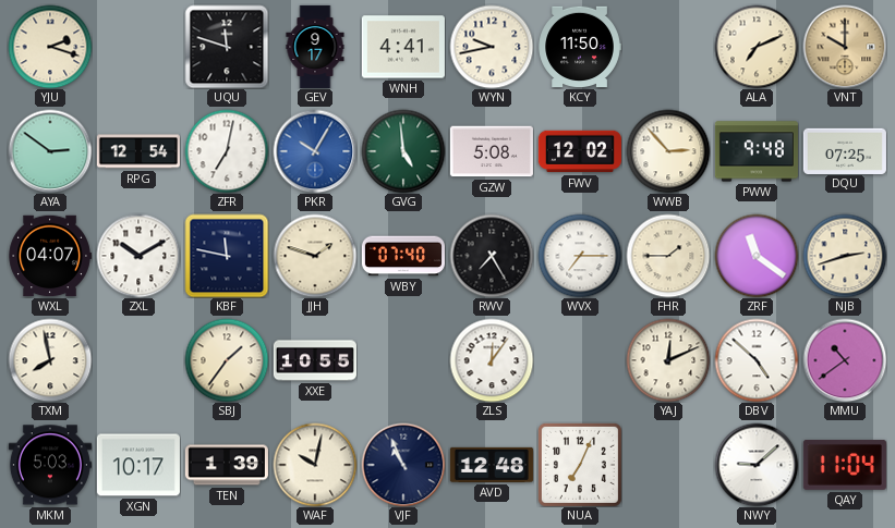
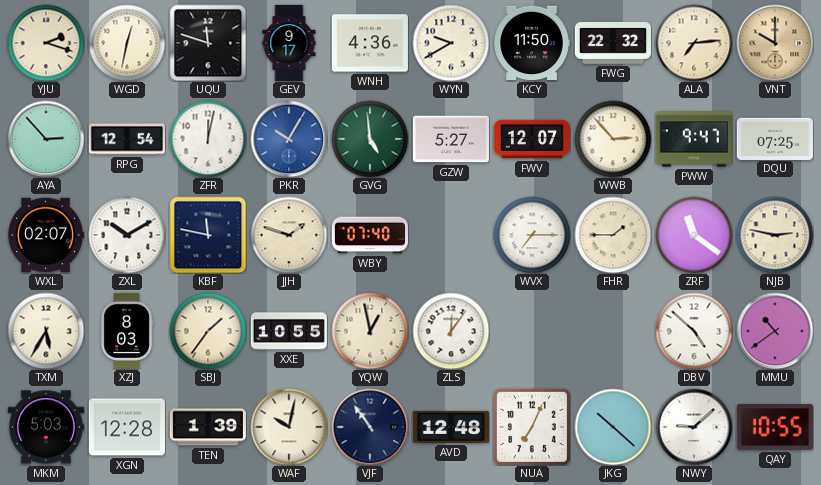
WGD: none -> 12:32
WNH: 4:41 -> 4:36
WYN: 9:43 -> 9:40
FWG: none -> 22:32
ALA: 7:11 -> 7:14
AYA: 2:51 -> 2:53
ZFR: 7:02 -> 12:02
GZW: 5:08 -> 5:27
FWV: 12:02 -> 12:07
PWW: 9:48 -> 9:47
WXL: 04:07 -> 02:07
RWV: 7:25 -> none
NJB: 2:42 -> 2:47
TXM: 7:58 -> 5:35
XZJ: none -> 8:03
YQW: none -> 12:58
YAJ: 12:11 -> none
XGN: 10:17 -> 12:28
VJF: 10:56 -> 10:54
JKG: none -> 10:22
QAY: 11:04 -> 10:55
